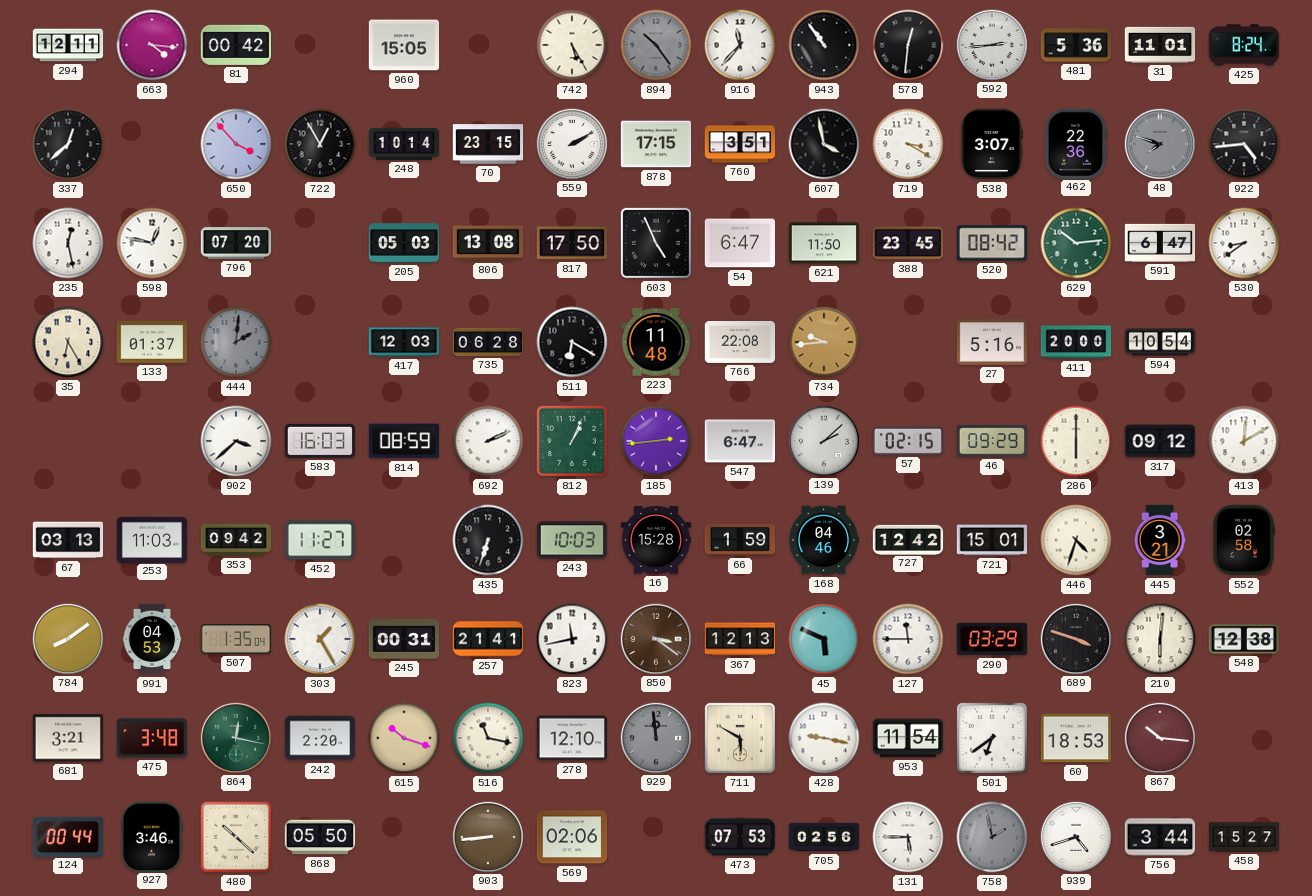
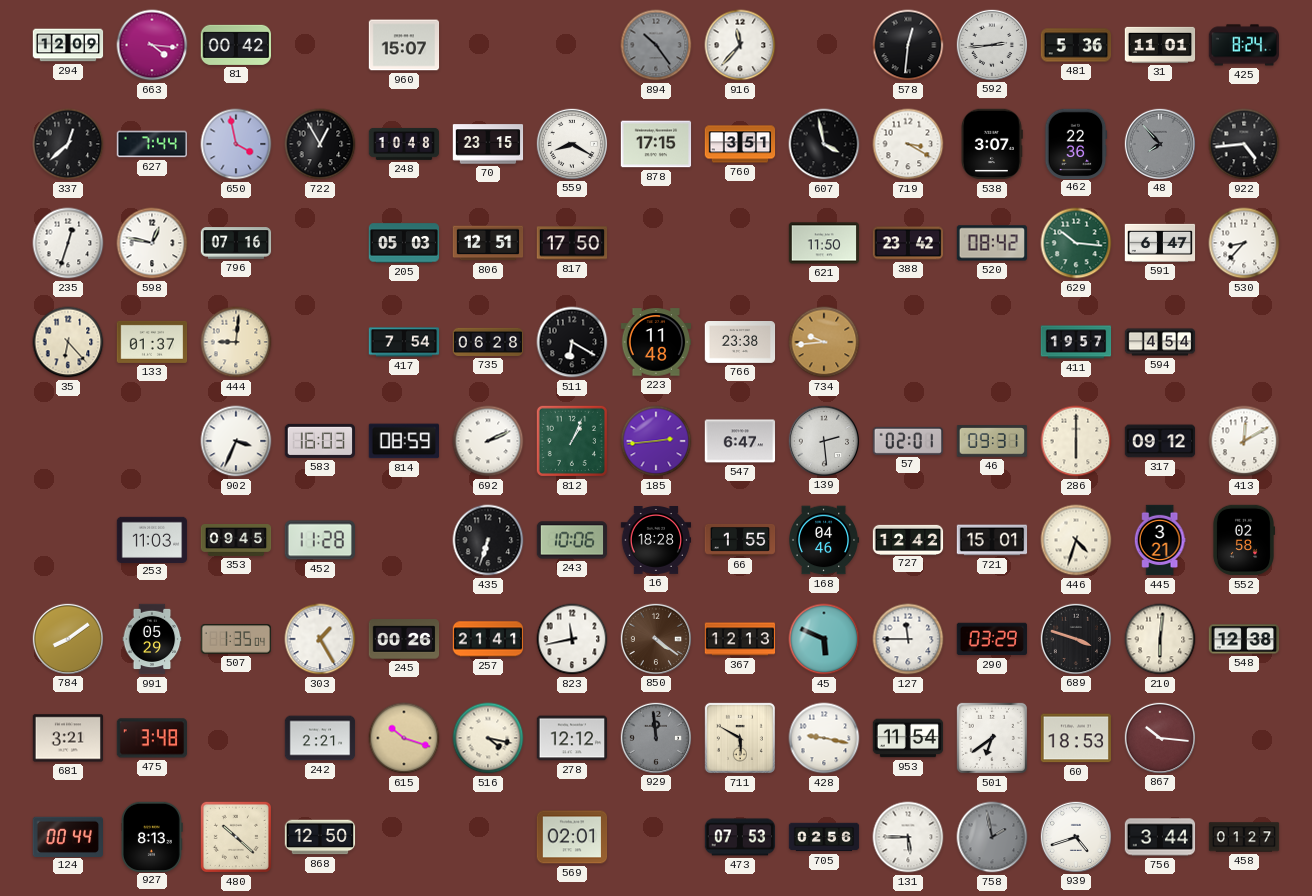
294: 12:11 -> 12:09
960: 15:05 -> 15:07
742: 5:25 -> none
943: 10:54 -> none
627: none -> 7:44
650: 3:53 -> 3:58
248: 10:14 -> 10:48
559: 2:10 -> 8:20
48: 7:48 -> 7:53
235: 12:28 -> 12:33
796: 07:20 -> 07:16
806: 13:08 -> 12:51
603: 4:56 -> none
54: 6:47 -> none
388: 23:45 -> 23:42
629: 10:14 -> 10:16
530: 8:39 -> 8:37
35: 6:25 -> 6:23
444: 2:01 -> 9:01
444 dial: grey -> cream
417: 12:03 -> 7:54
766: 22:08 -> 23:38
27: 5:16 -> none
411: 20:00 -> 19:57
594: 10:54 -> 4:54
902: 3:38 -> 3:34
139: 2:08 -> 2:29
57: 02:15 -> 02:01
46: 09:29 -> 09:31
67: 03:13 -> none
353: 09:42 -> 09:45
452: 11:27 -> 11:28
243: 10:03 -> 10:06
16: 15:28 -> 18:28
66: 1:59 -> 1:55
991: 04:53 -> 05:29
245: 00:31 -> 00:26
850: 3:21 -> 4:21
864: 12:17 -> none
242: 2:20 -> 2:21
516: 11:17 -> 4:17
278: 12:10 -> 12:12
927: 3:46 -> 8:13
868: 05:50 -> 12:50
903: 8:44 -> none
569: 02:06 -> 02:01
458: 15:27 -> 01:27
